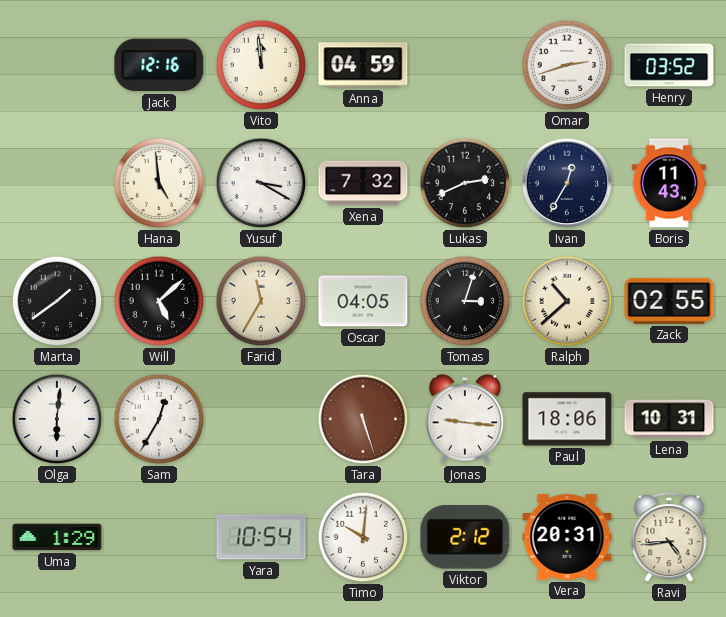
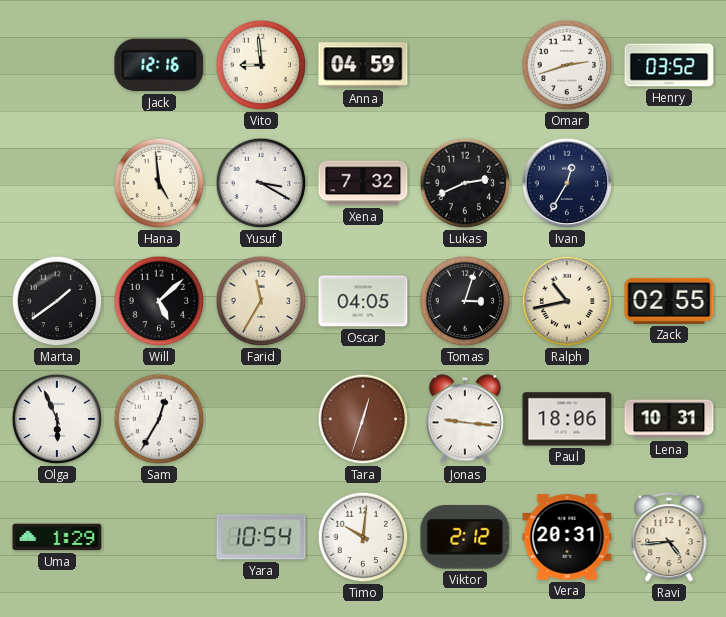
Vito: 11:59 -> 8:59
Boris: 11:43 -> none
Ralph: 10:38 -> 10:43
Olga: 6:01 -> 5:56
Tara: 5:27 -> 12:33
